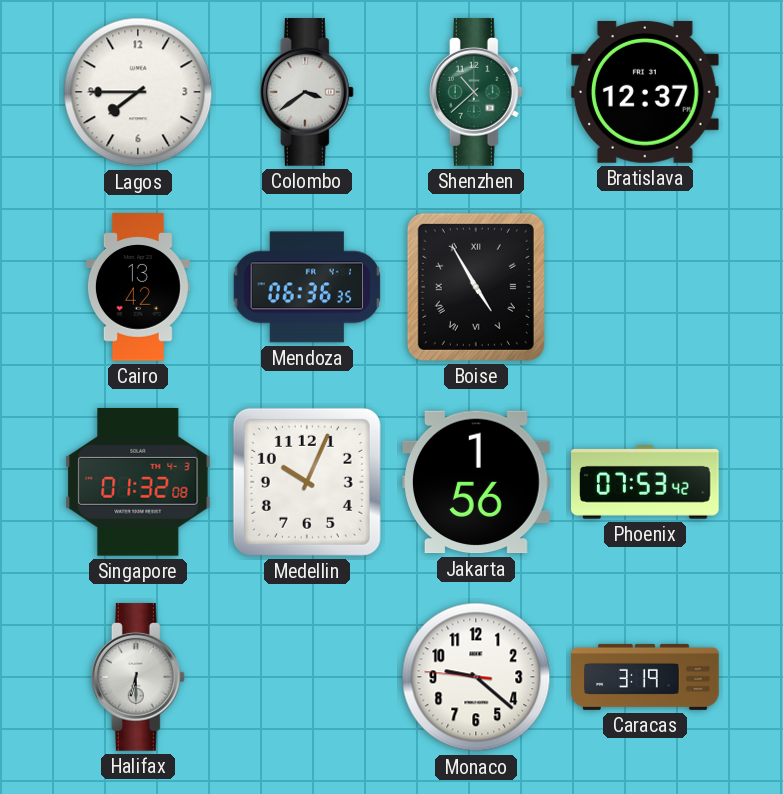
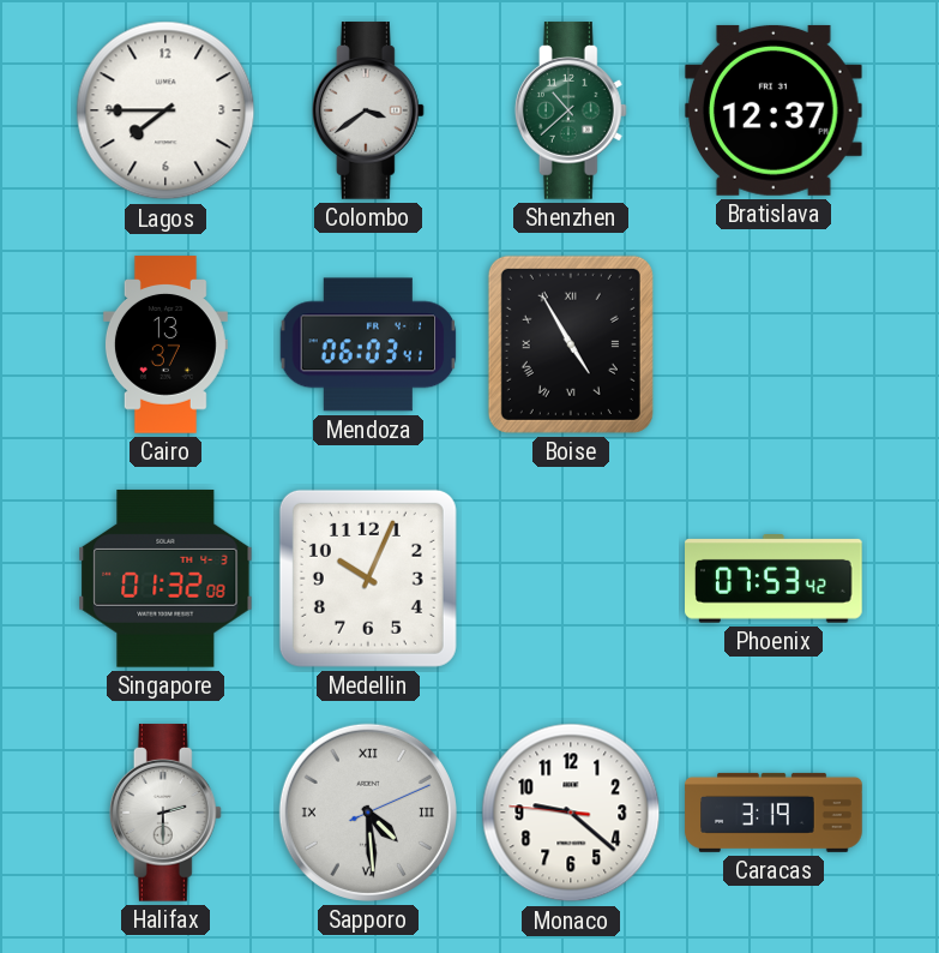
Cairo: 13:42 -> 13:37
Mendoza: 06:36 -> 06:03
Jakarta: 1:56 -> none
Halifax: 6:30 -> 2:30
Sapporo: none -> 4:29
